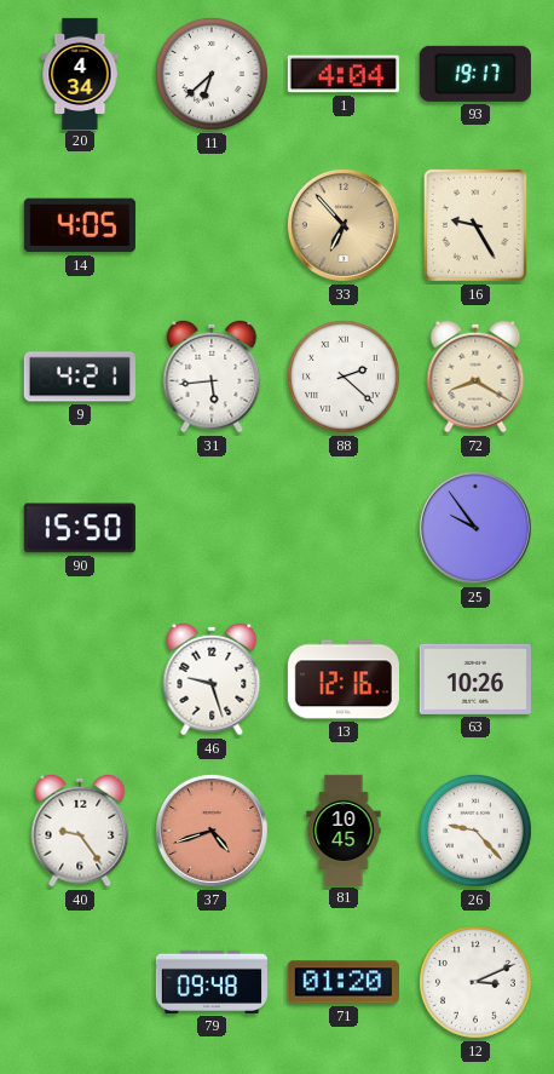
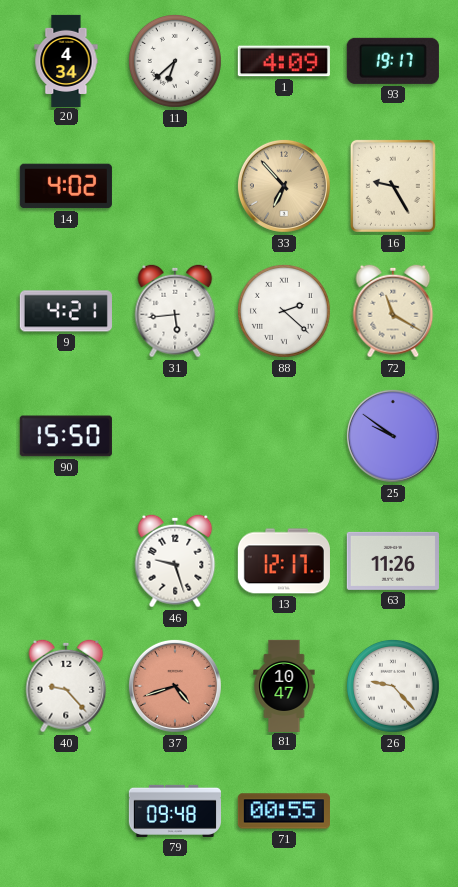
1: 4:04 -> 4:09
14: 4:05 -> 4:02
72: 8:20 -> 11:20
25: 9:54 -> 9:51
13: 12:16 -> 12:17
63: 10:26 -> 11:26
40: 9:24 -> 9:23
81: 10:45 -> 10:47
71: 01:20 -> 00:55
12: 3:11 -> none
